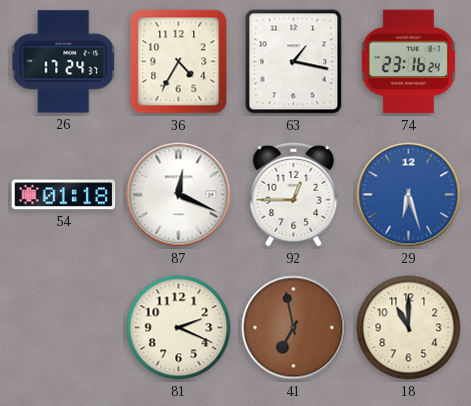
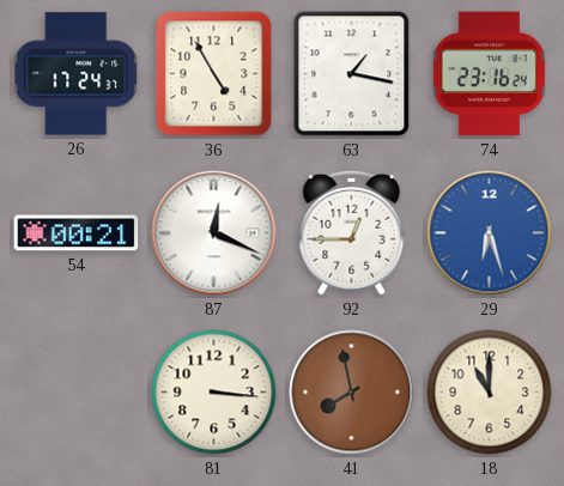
36: 4:35 -> 4:55
54: 01:18 -> 00:21
81: 2:19 -> 3:16
41: 6:58 -> 7:58
